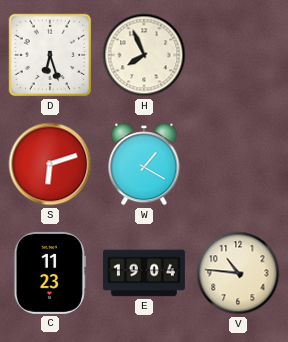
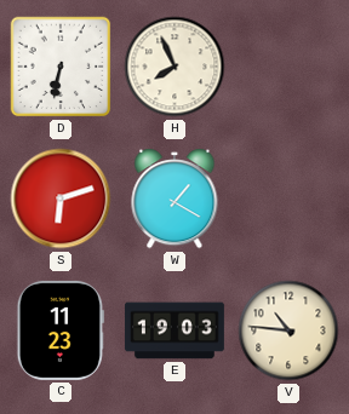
D: 6:27 -> 6:32
E: 19:04 -> 19:03
